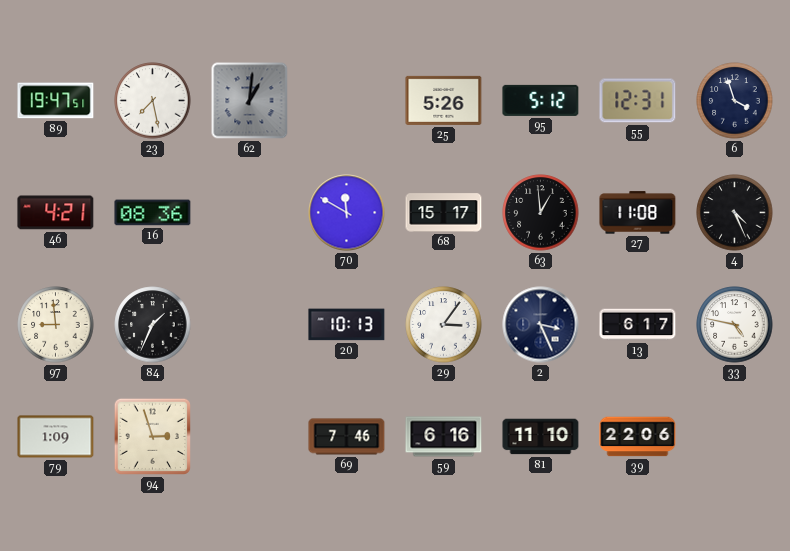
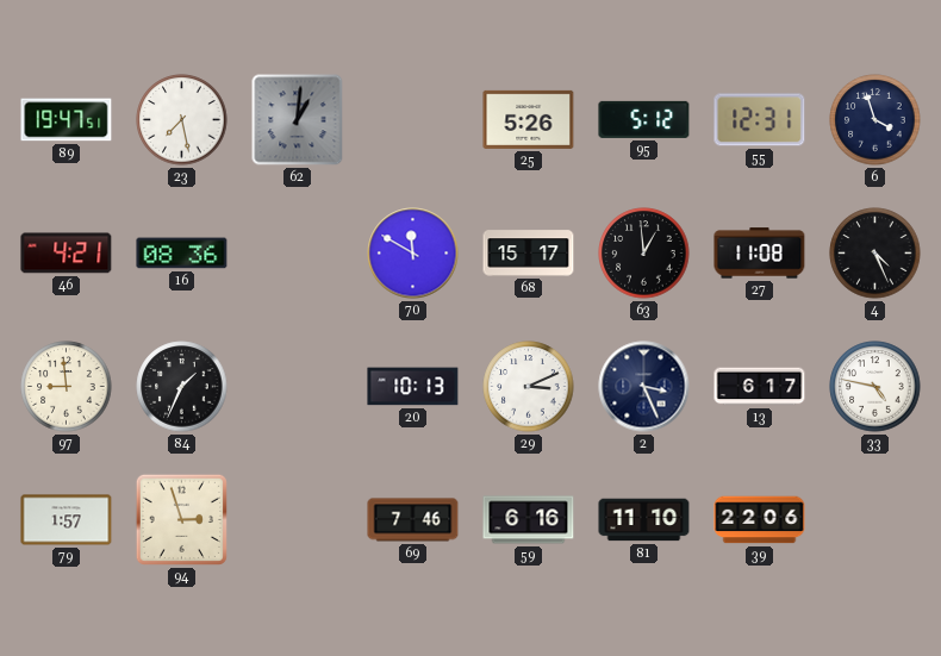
29: 3:06 -> 3:11
79: 1:09 -> 1:57
